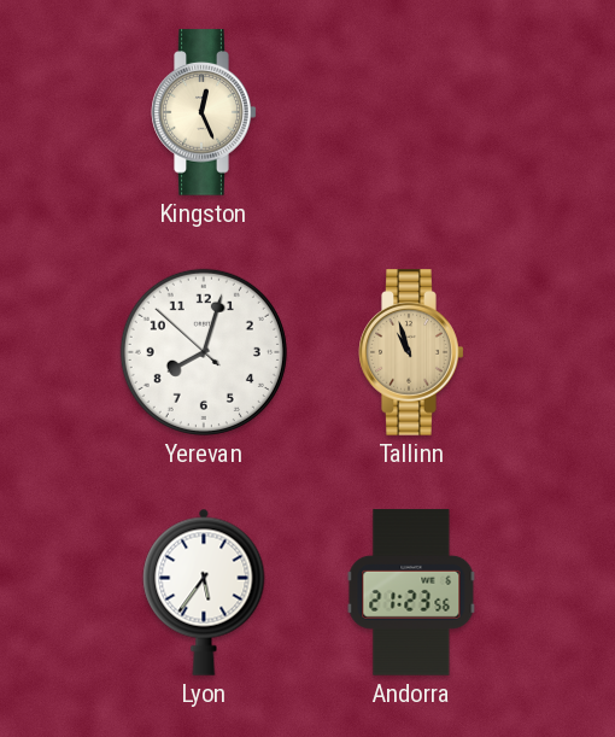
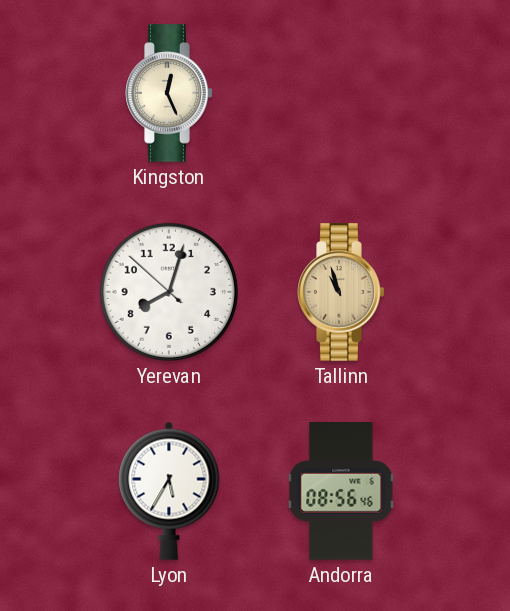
Lyon: 5:36 -> 5:35
Andorra: 21:23 -> 08:56
